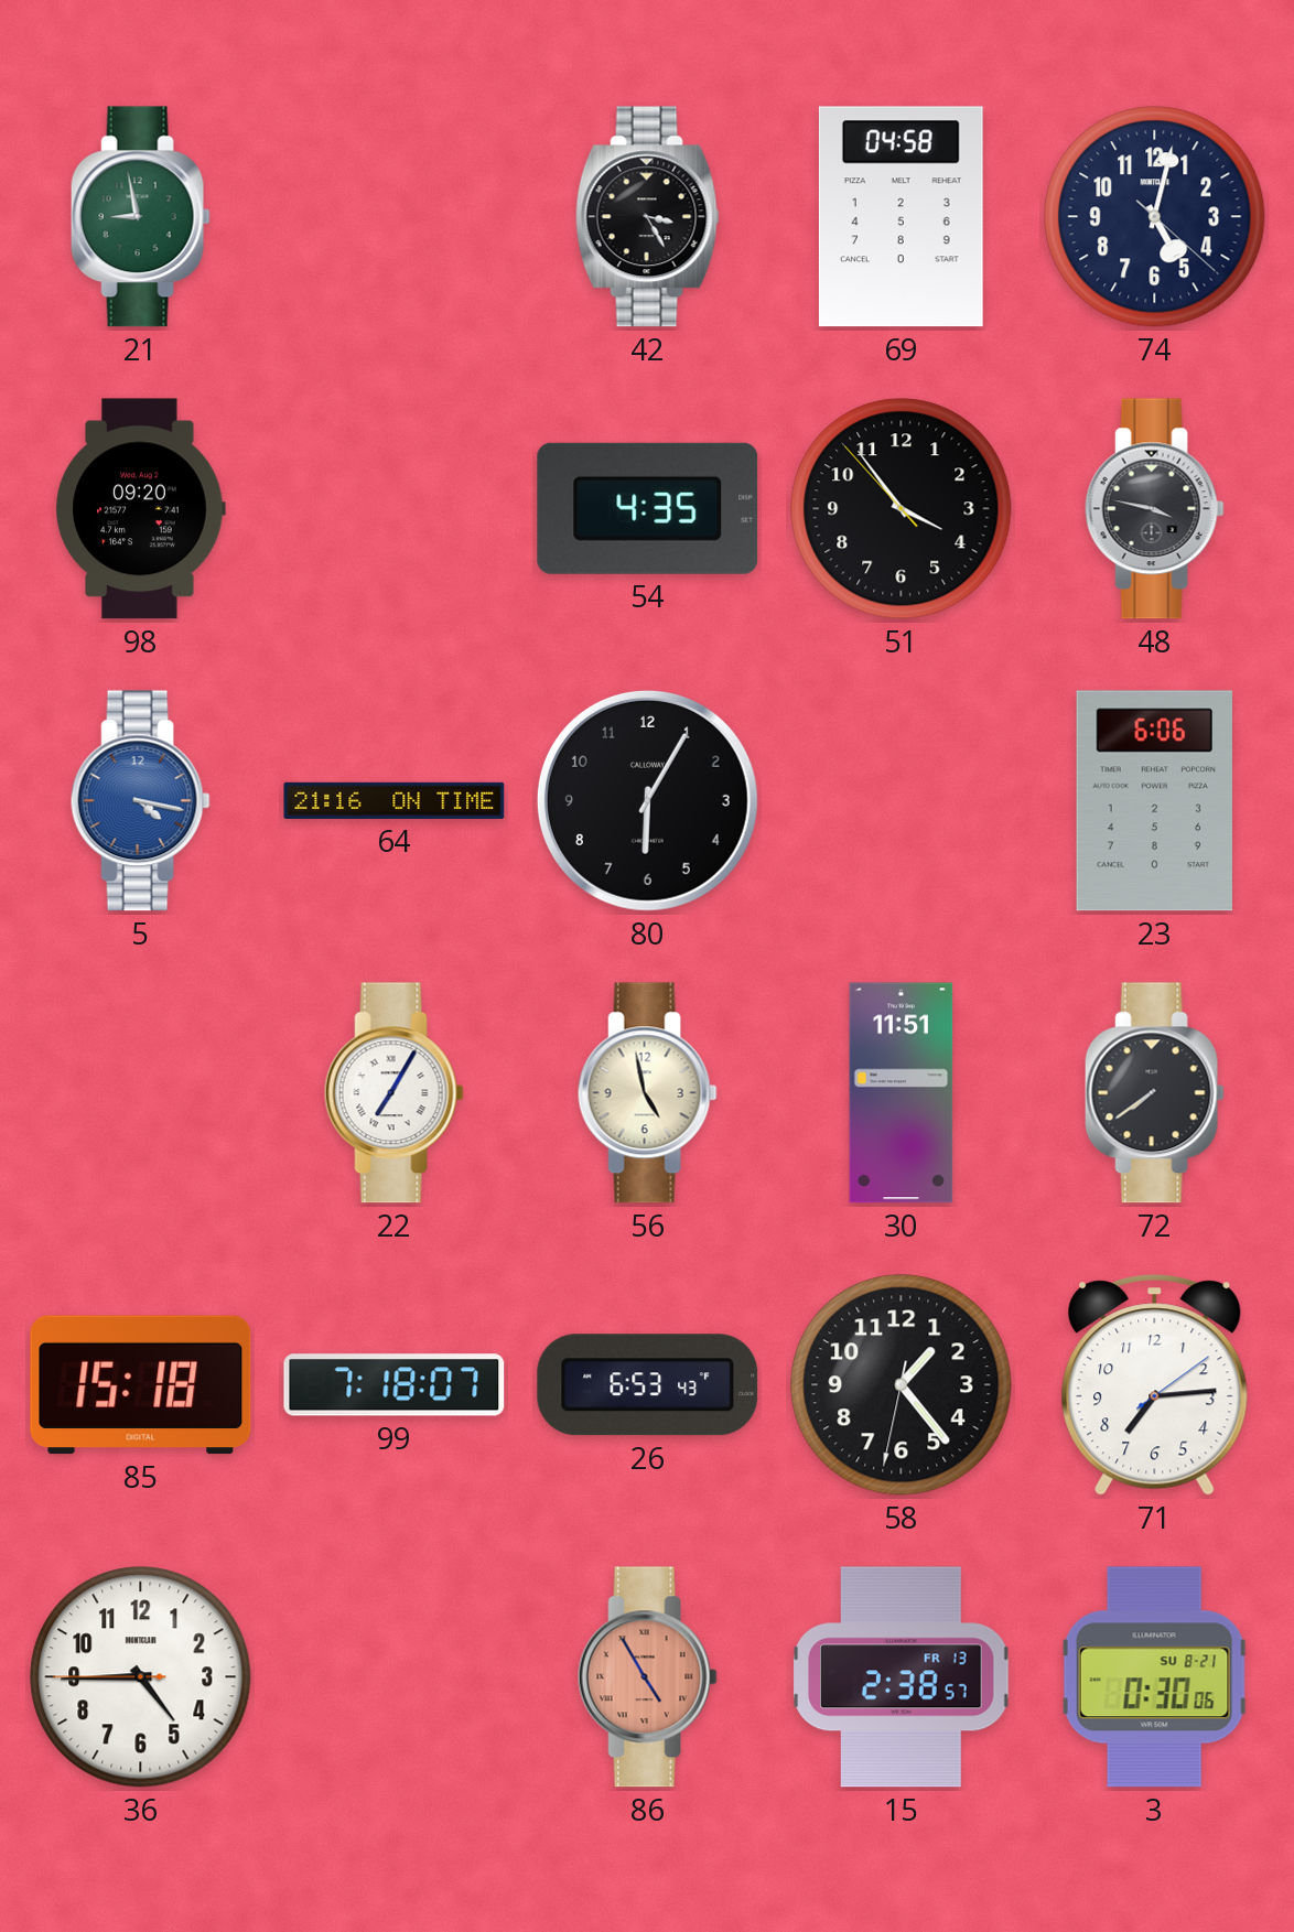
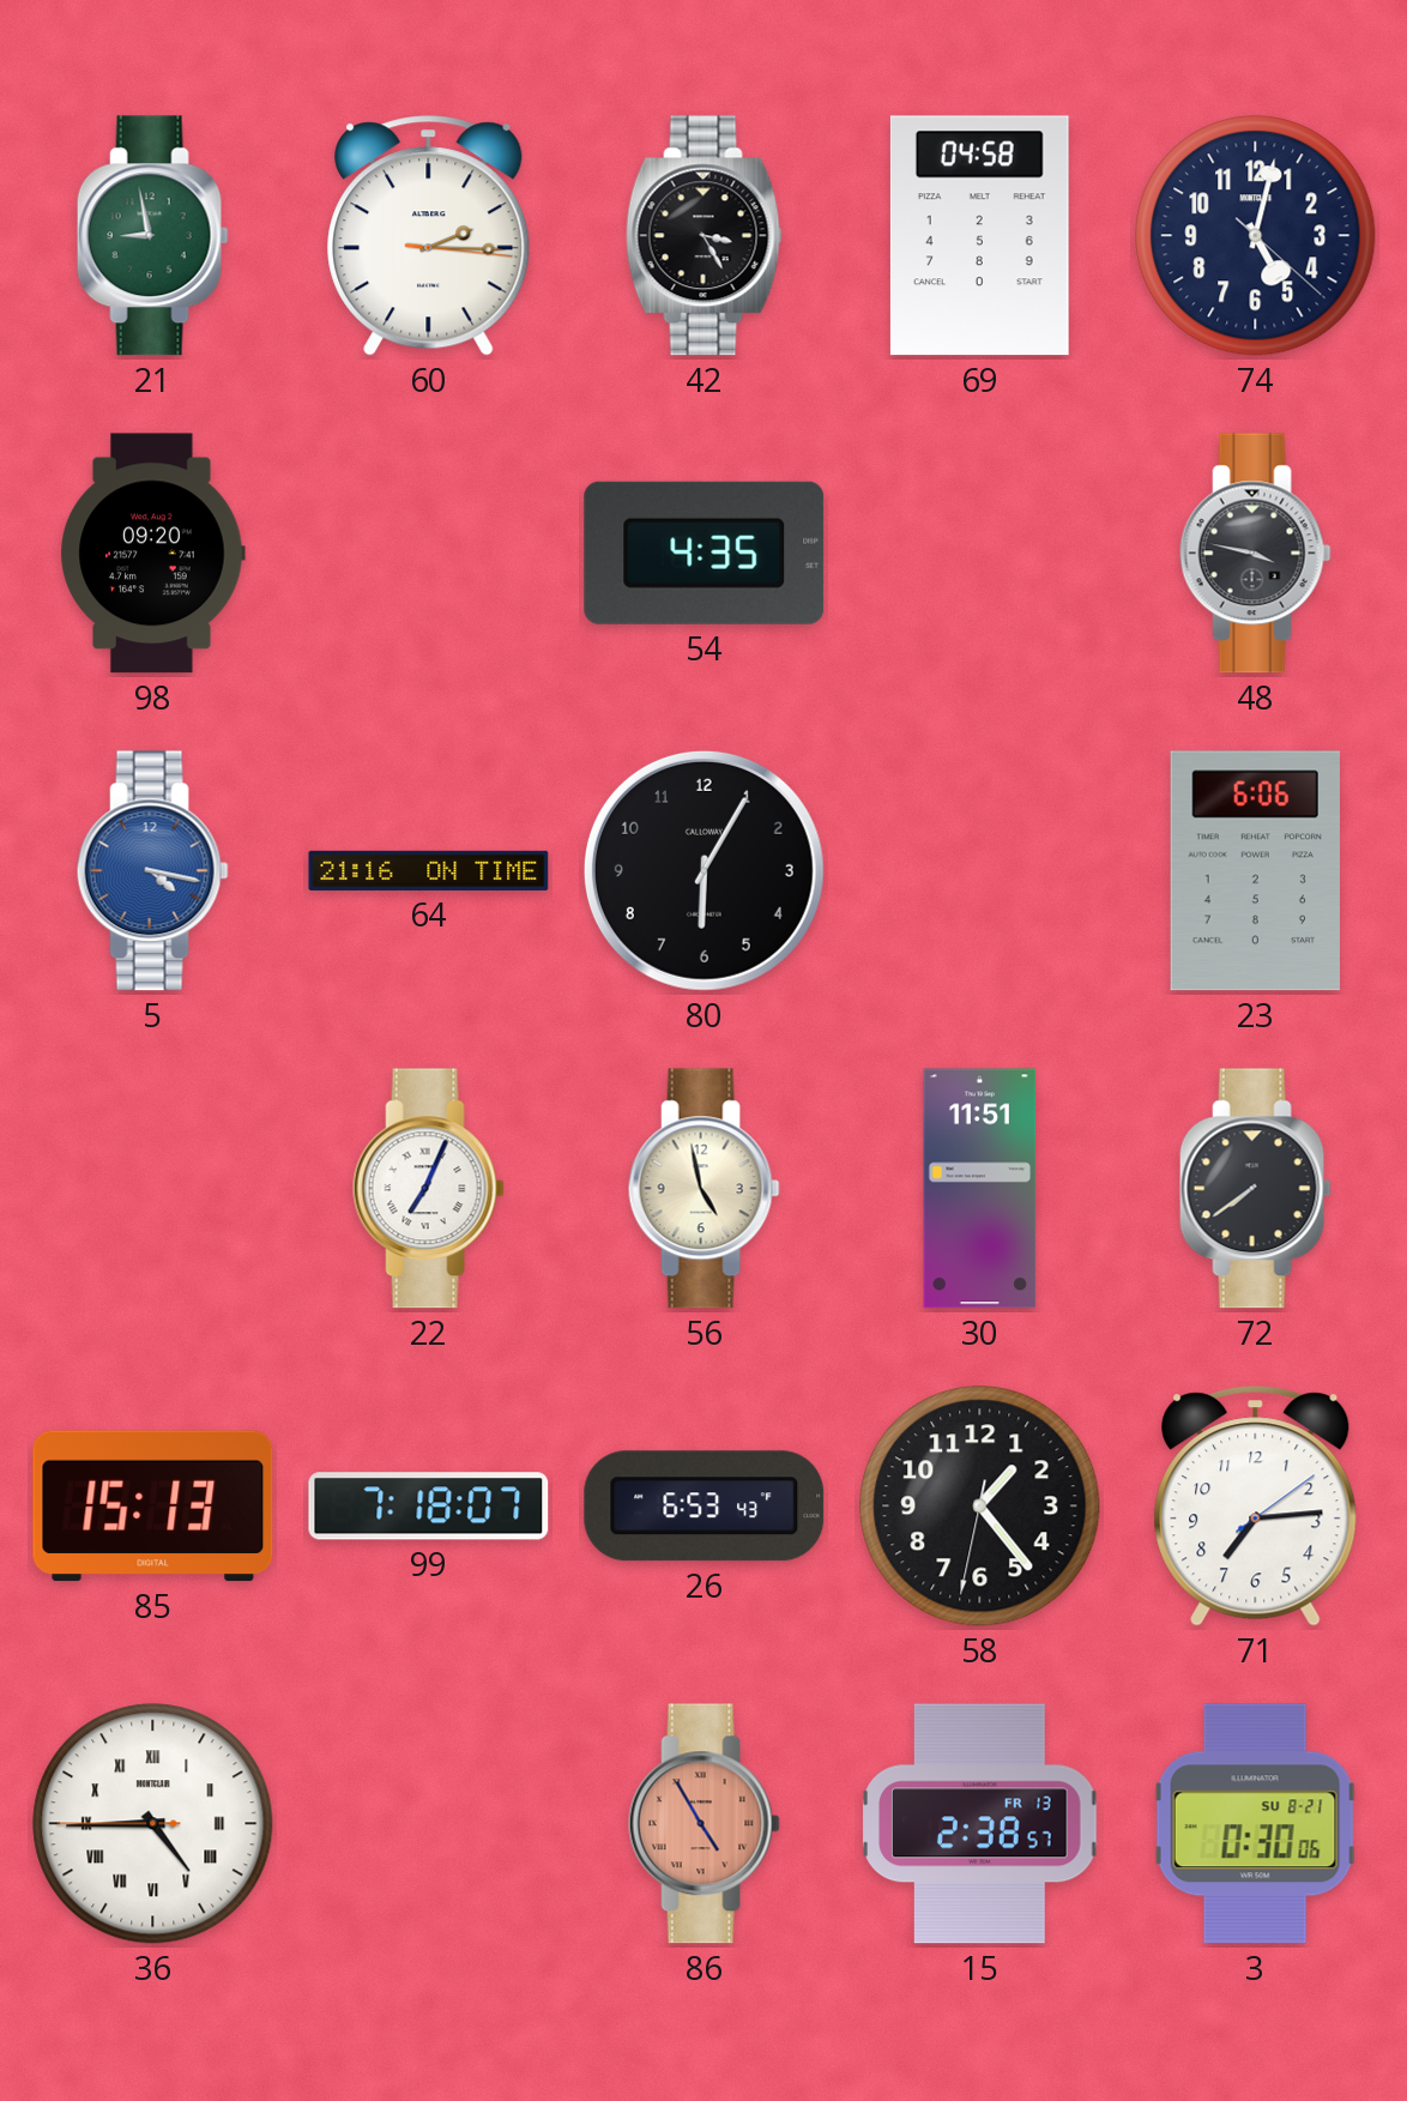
60: none -> 2:15
51: 3:53 -> none
22: 7:05 -> 7:04
85: 15:18 -> 15:13
36 numerals: Arabic -> Roman
